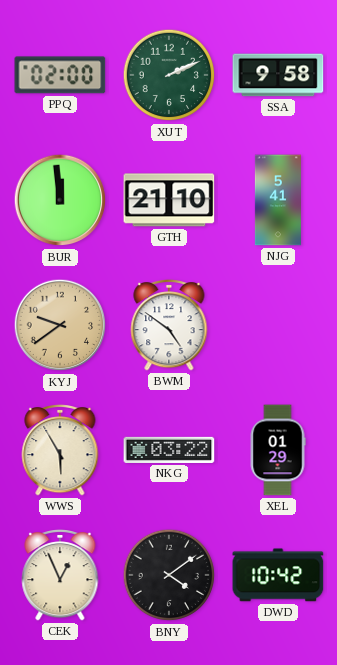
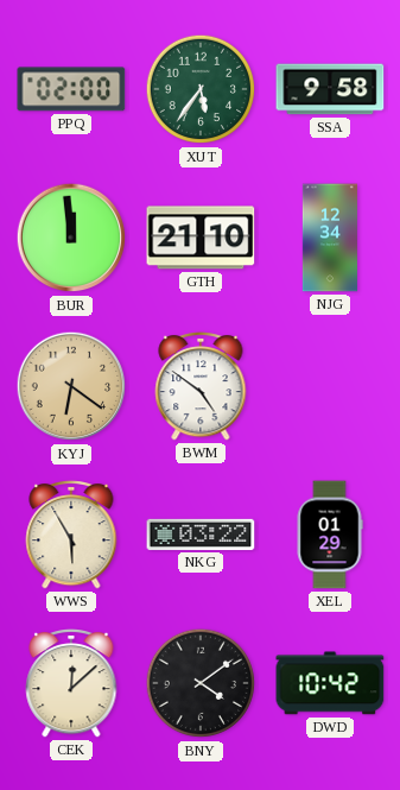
XUT: 2:11 -> 5:36
NJG: 5:41 -> 12:34
KYJ: 9:39 -> 6:21
CEK: 12:56 -> 12:08
